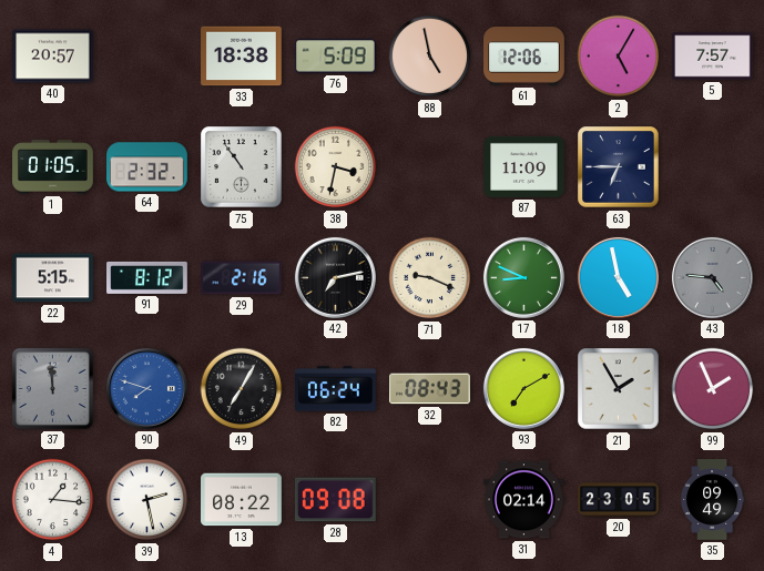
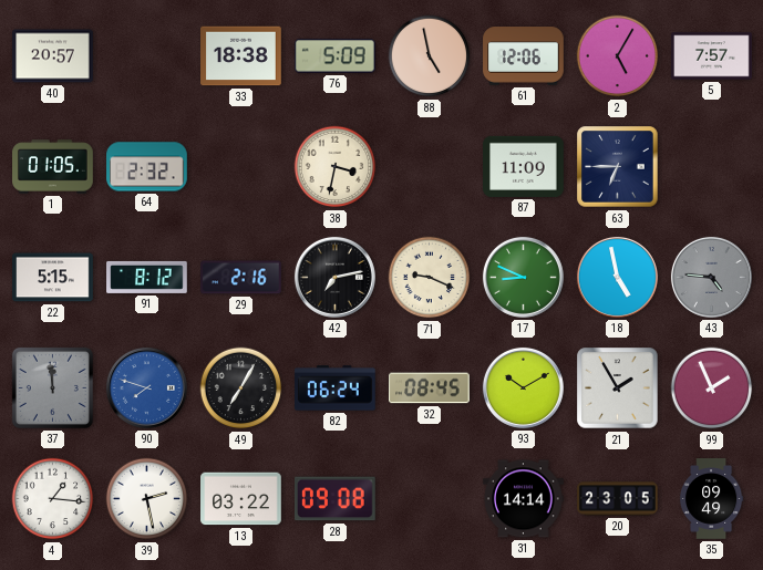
75: 10:54 -> none
32: 08:43 -> 08:45
93: 7:10 -> 10:10
13: 08:22 -> 03:22
31: 02:14 -> 14:14
